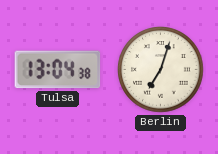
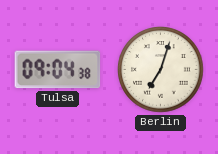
Tulsa: 13:04 -> 09:04
